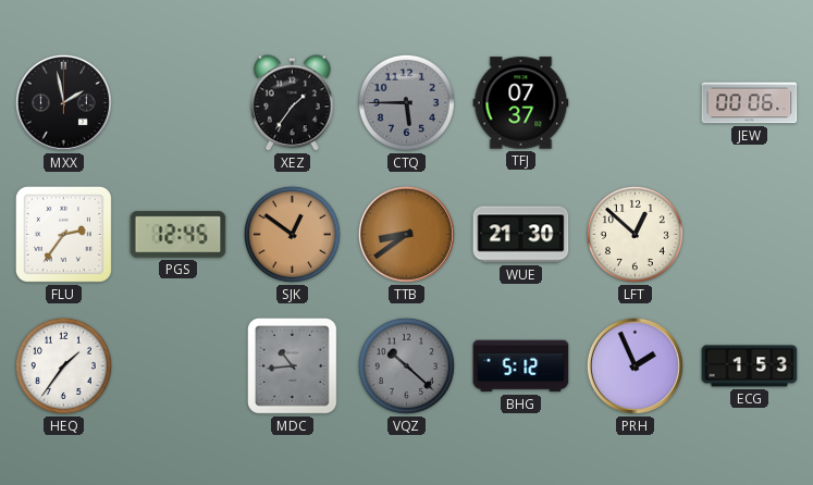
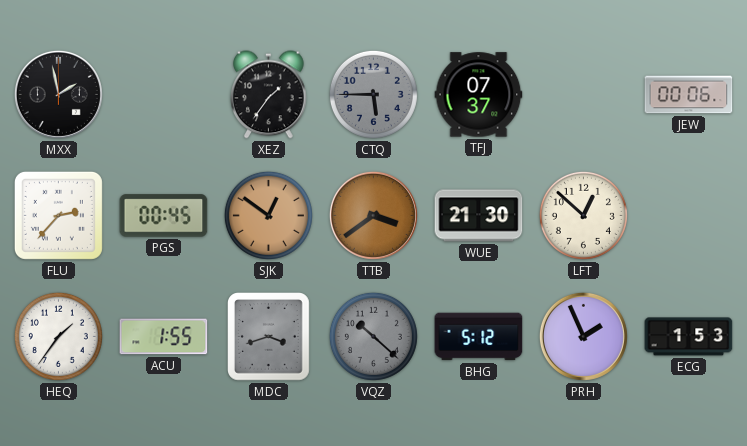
FLU: 2:36 -> 2:37
PGS: 12:45 -> 00:45
TTB: 8:39 -> 3:39
ACU: none -> 1:55
MDC: 10:44 -> 3:42
